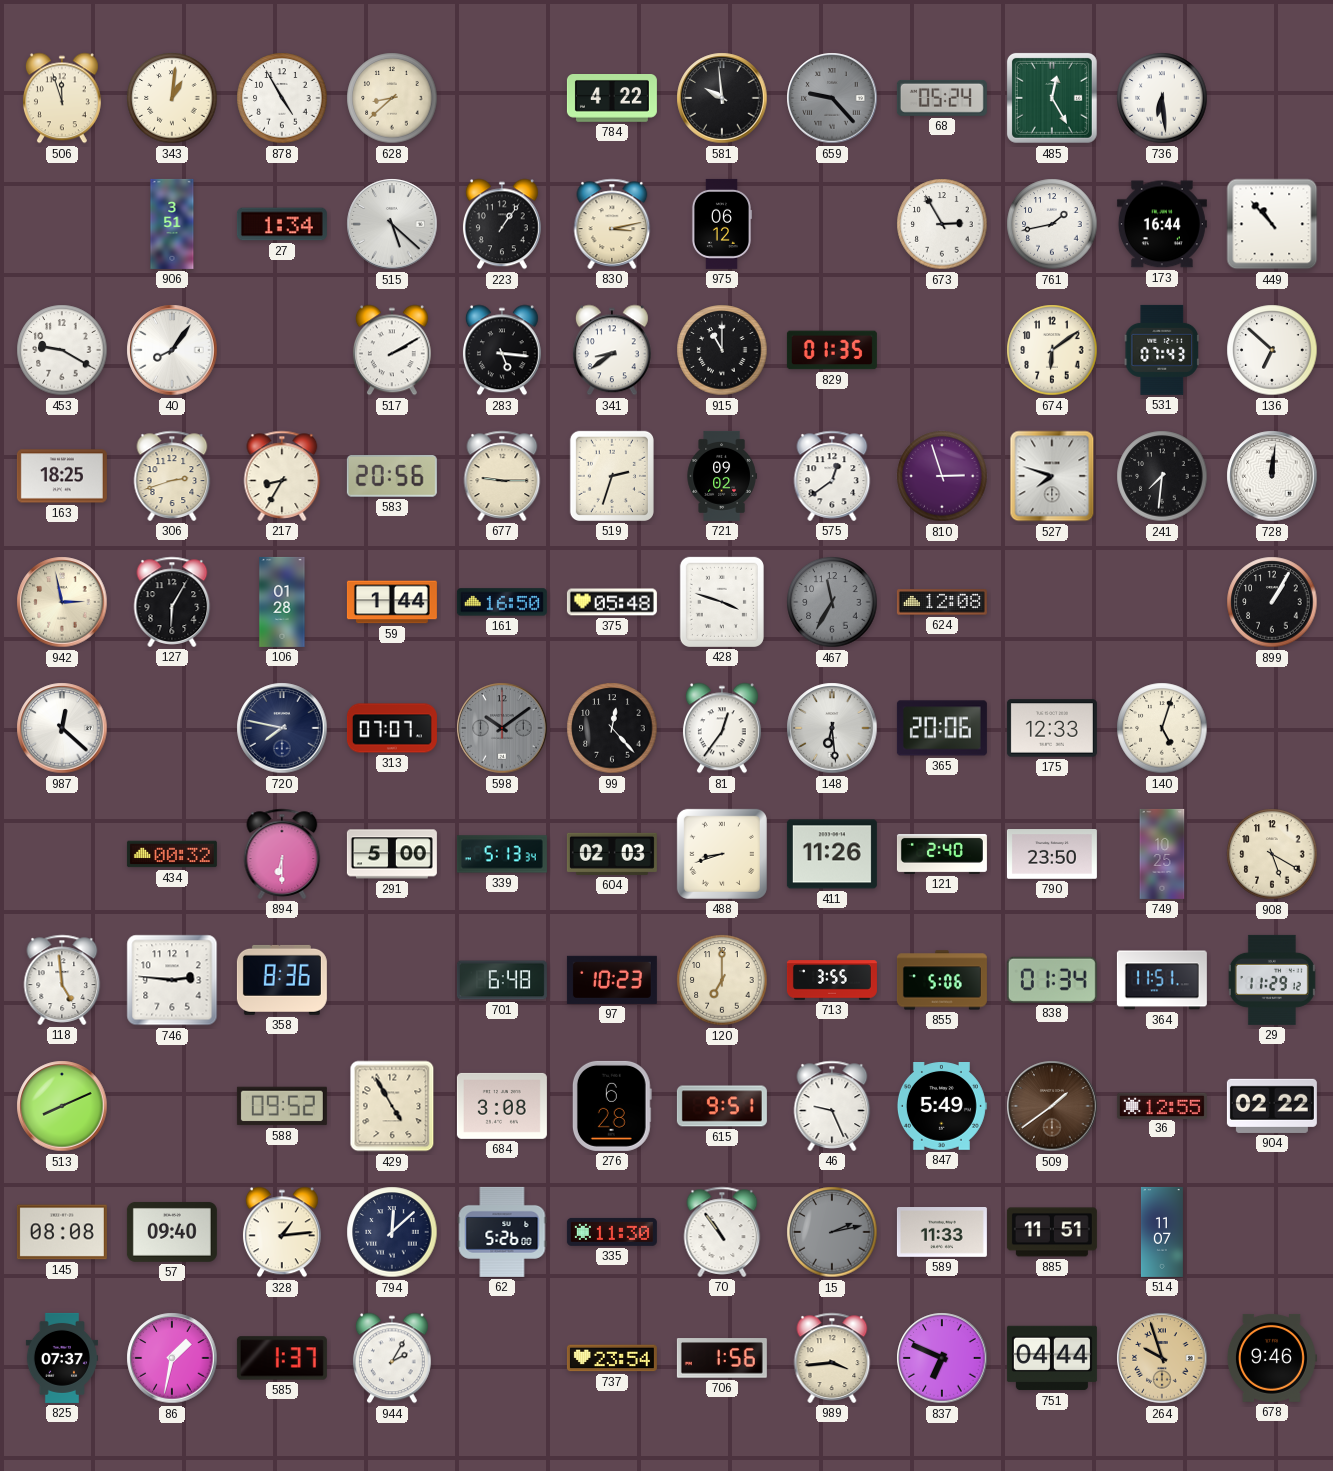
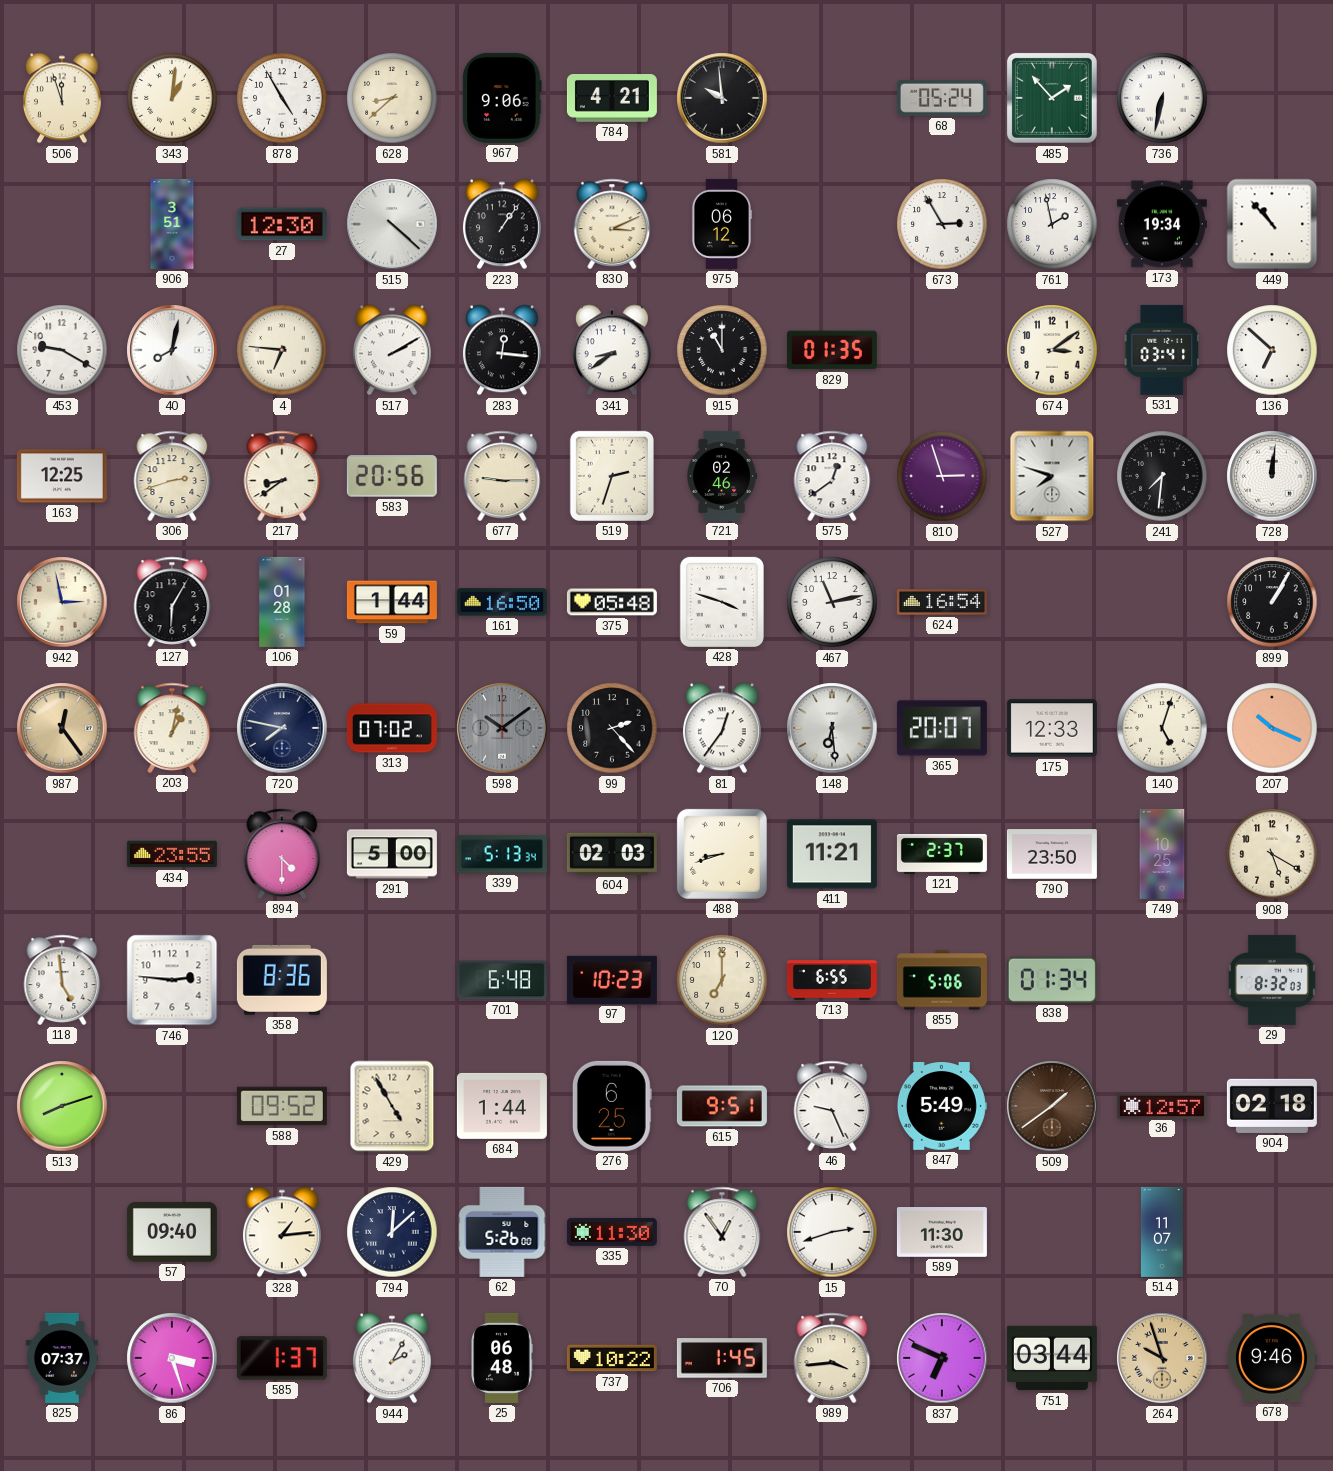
967: none -> 9:06
784: 4:22 -> 4:21
659: 9:23 -> none
485: 12:25 -> 1:53
736: 6:29 -> 6:32
27: 1:34 -> 12:30
515: 5:22 -> 4:22
830: 3:13 -> 3:11
761: 1:43 -> 1:58
173: 16:44 -> 19:34
40: 8:06 -> 8:02
4: none -> 6:46
283: 5:16 -> 12:16
674: 6:09 -> 3:09
531: 07:43 -> 03:41
163: 18:25 -> 12:25
217: 8:35 -> 8:39
721: 09:02 -> 02:46
467: 11:35 -> 11:13
467 dial: grey -> white
624: 12:08 -> 16:54
987: 12:22 -> 12:24
987 dial: white -> champagne
203: none -> 1:02
313: 07:07 -> 07:02
99: 12:23 -> 2:23
365: 20:06 -> 20:07
207: none -> 10:19
434: 00:32 -> 23:55
894: 6:30 -> 4:30
411: 11:26 -> 11:21
121: 2:40 -> 2:37
713: 3:55 -> 6:55
364: 11:51 -> none
29: 11:29 -> 8:32
513: 8:11 -> 8:12
684: 3:08 -> 1:44
276: 6:28 -> 6:25
36: 12:55 -> 12:57
904: 02:22 -> 02:18
145: 08:08 -> none
70: 10:54 -> 12:54
15: 2:13 -> 2:42
15 dial: grey -> white
589: 11:33 -> 11:30
885: 11:51 -> none
86: 1:32 -> 3:27
25: none -> 06:48
737: 23:54 -> 10:22
706: 1:56 -> 1:45
751: 04:44 -> 03:44
